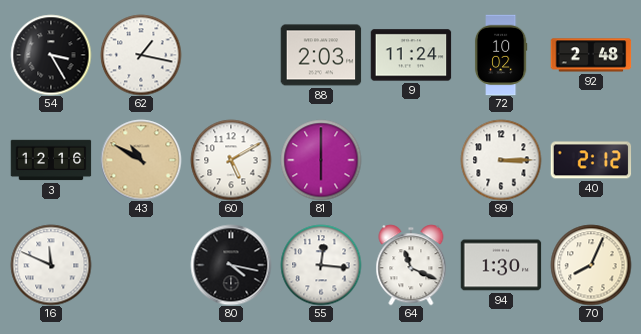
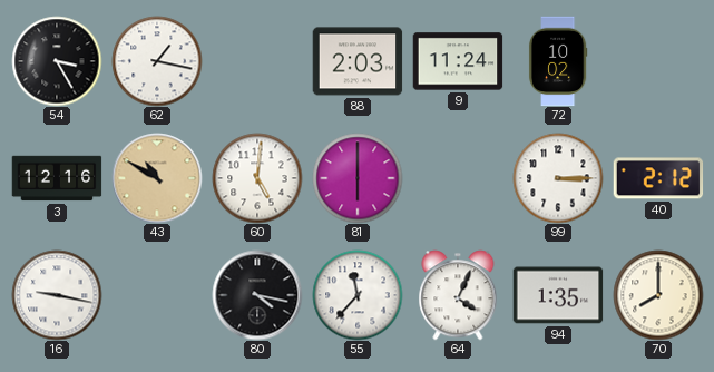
92: 2:48 -> none
60: 5:10 -> 5:01
16: 11:49 -> 9:17
55: 12:16 -> 11:37
64: 11:19 -> 4:04
94: 1:30 -> 1:35
70: 8:04 -> 8:00
